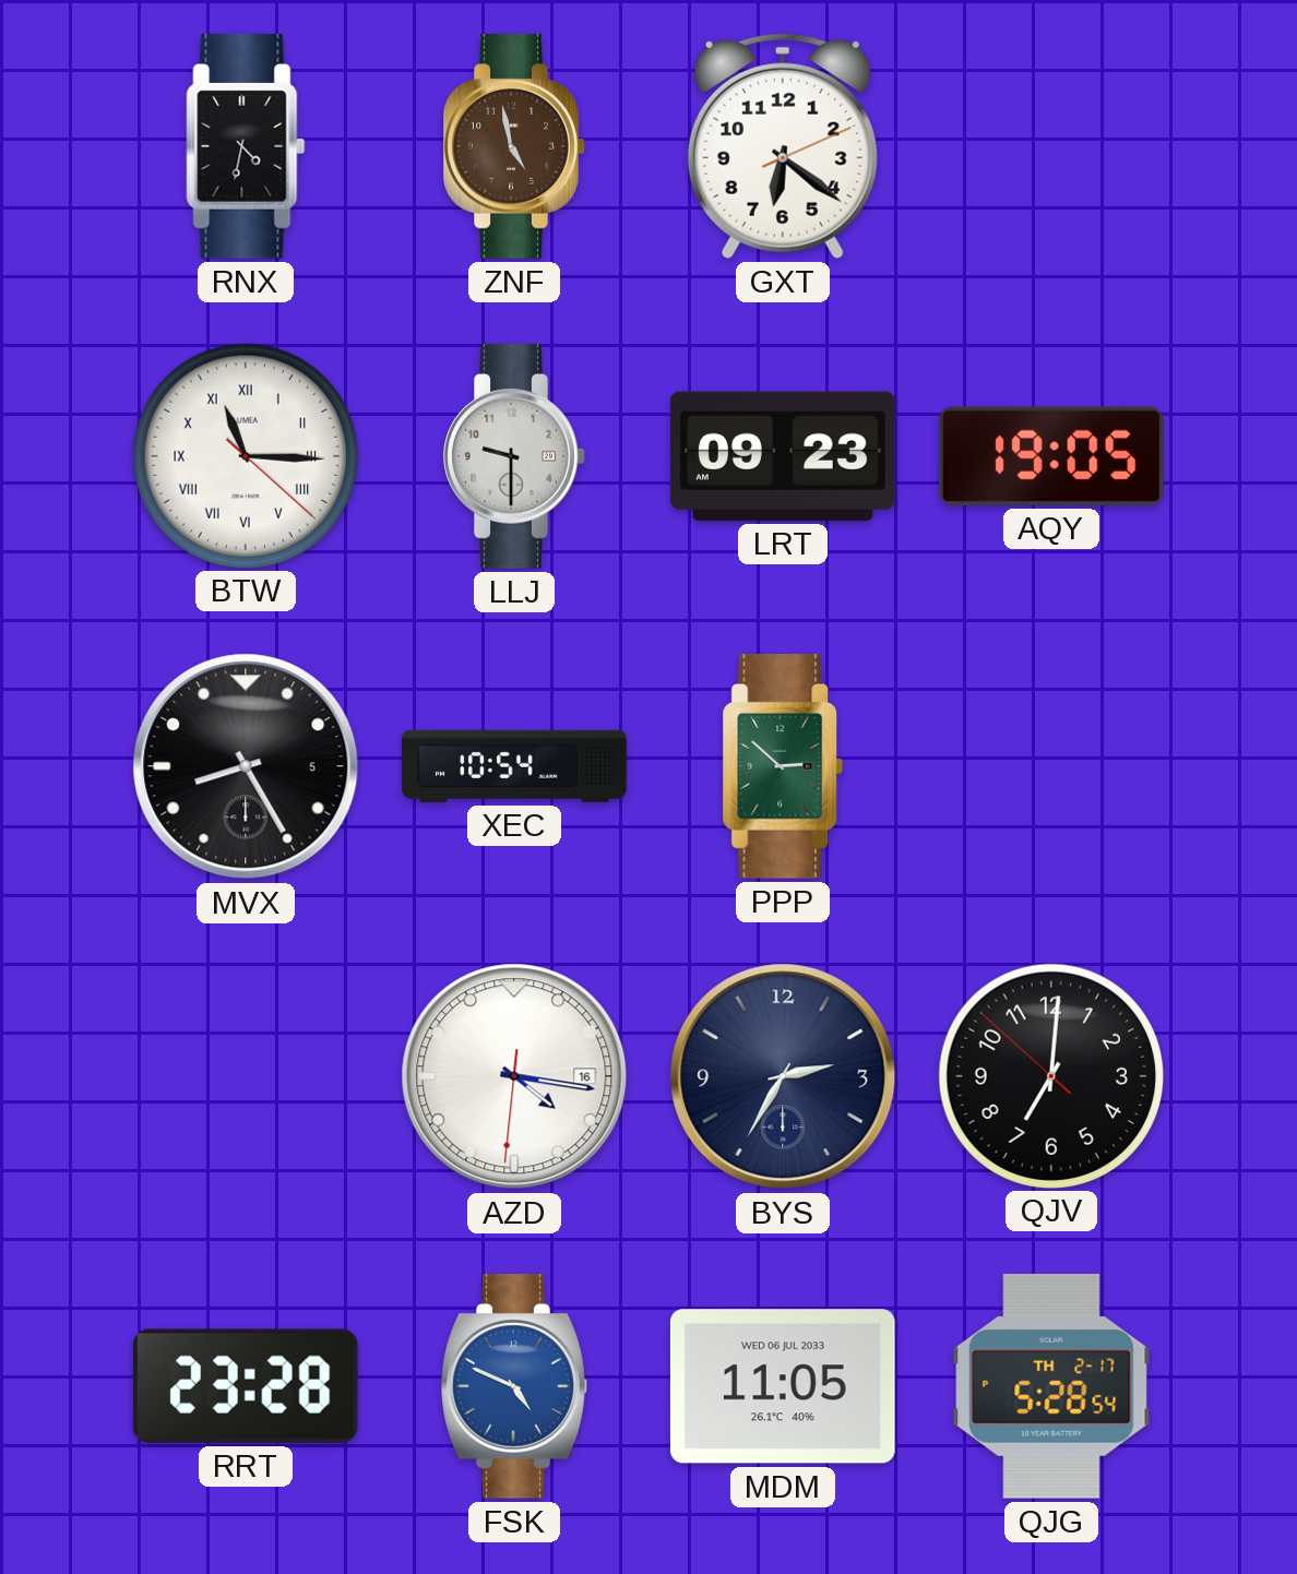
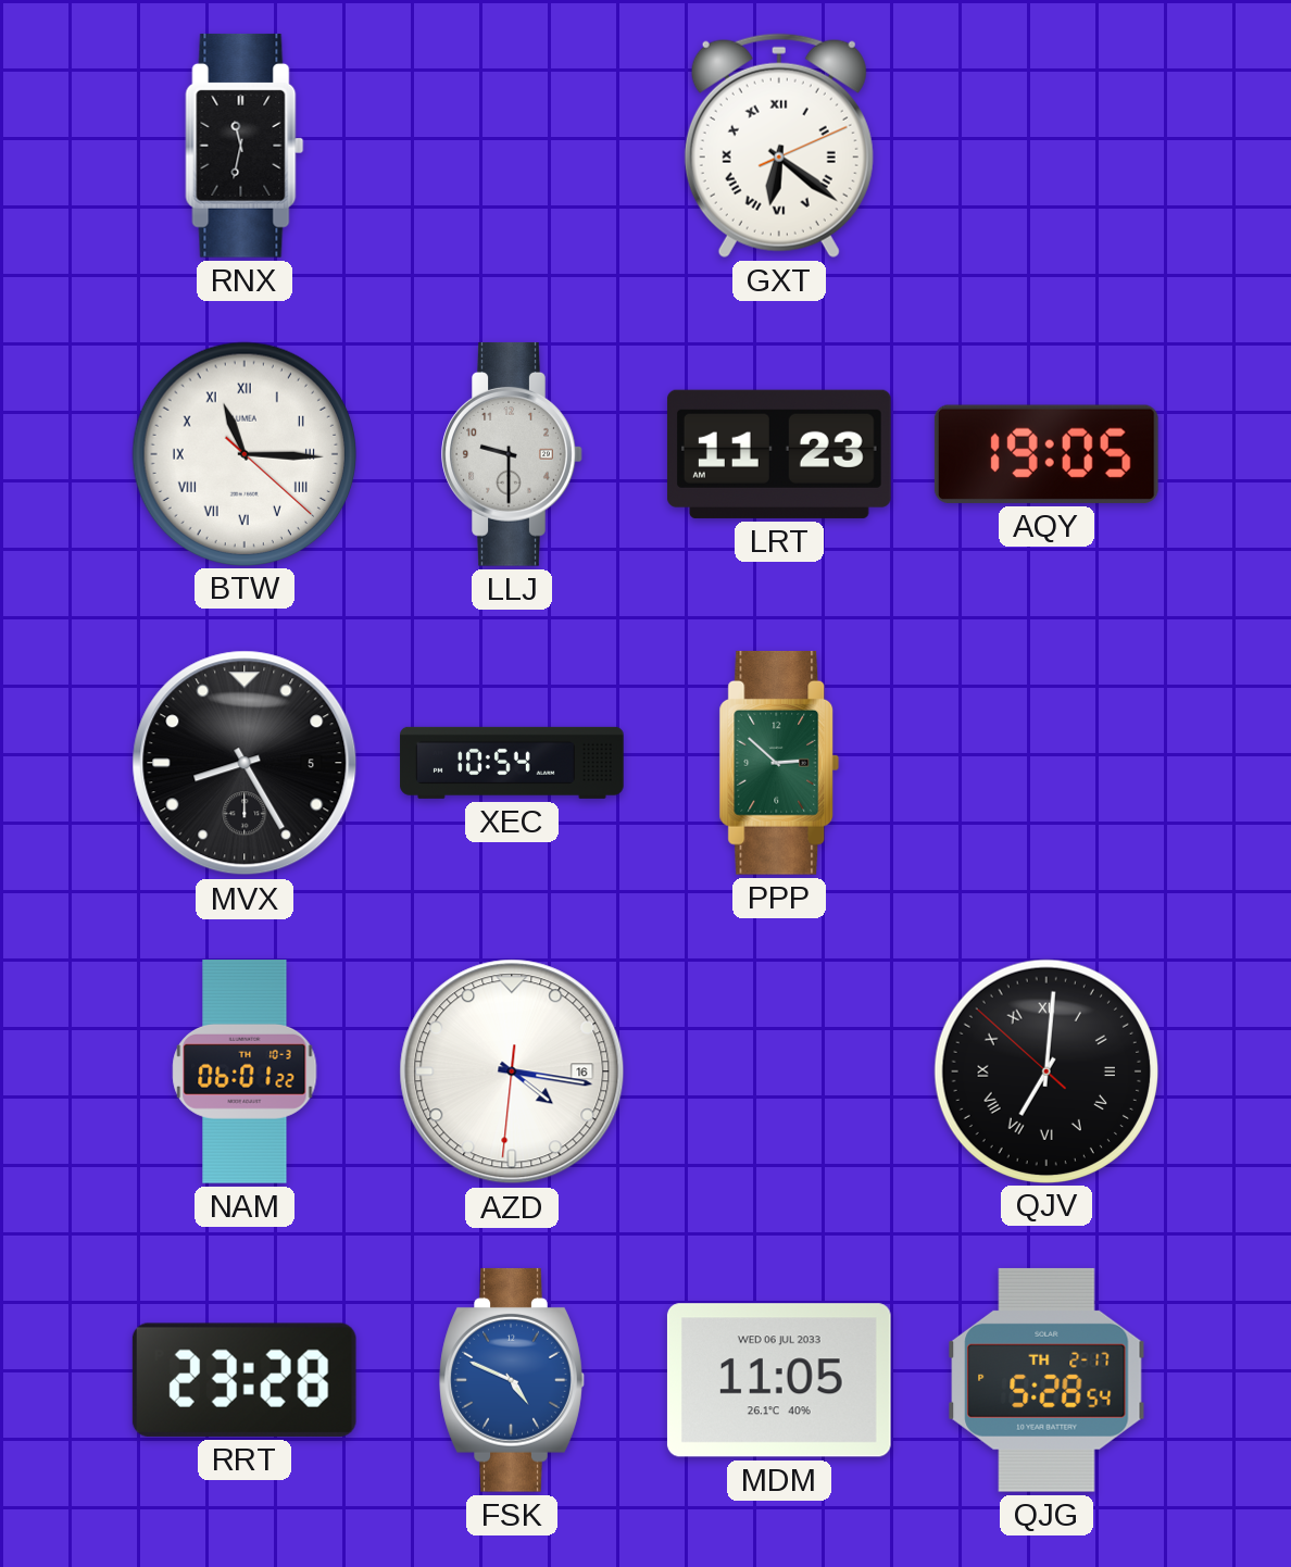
RNX: 4:32 -> 11:32
ZNF: 4:58 -> none
GXT numerals: Arabic -> Roman
LRT: 09:23 -> 11:23
NAM: none -> 06:01
BYS: 2:35 -> none
QJV numerals: Arabic -> Roman
